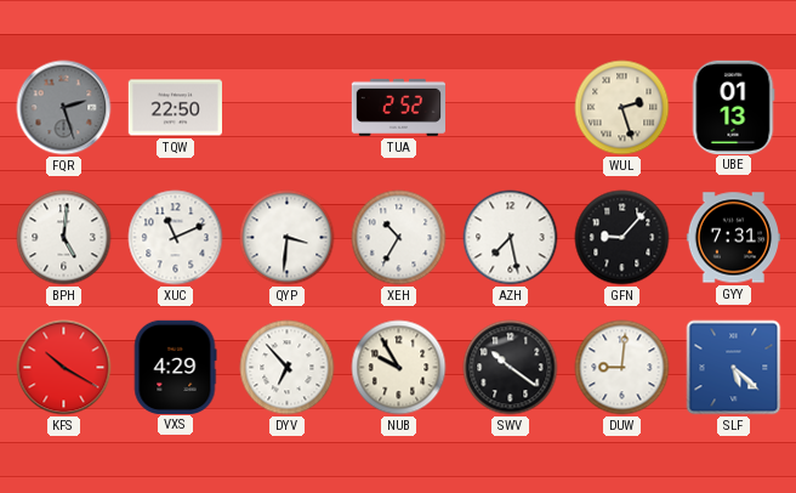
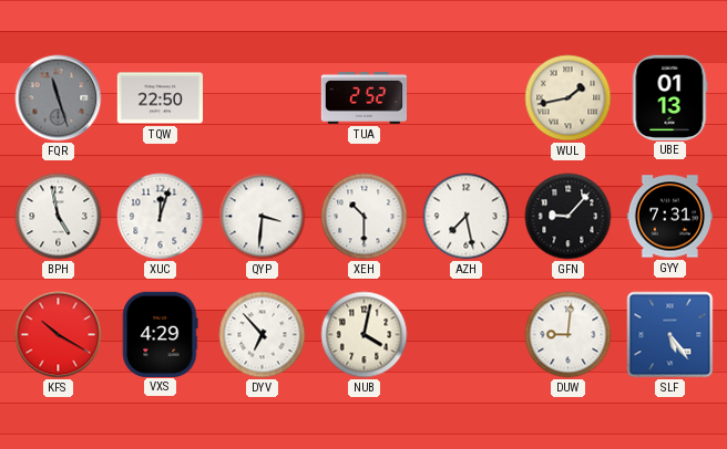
FQR: 2:27 -> 11:27
WUL: 2:27 -> 1:43
BPH: 5:01 -> 4:58
XUC: 11:11 -> 12:03
XEH: 10:35 -> 10:30
NUB: 9:55 -> 4:02
SWV: 10:21 -> none
SLF: 5:22 -> 5:24
